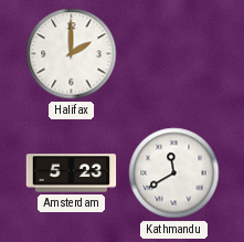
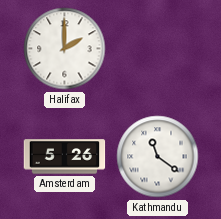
Amsterdam: 5:23 -> 5:26
Kathmandu: 11:40 -> 11:21
